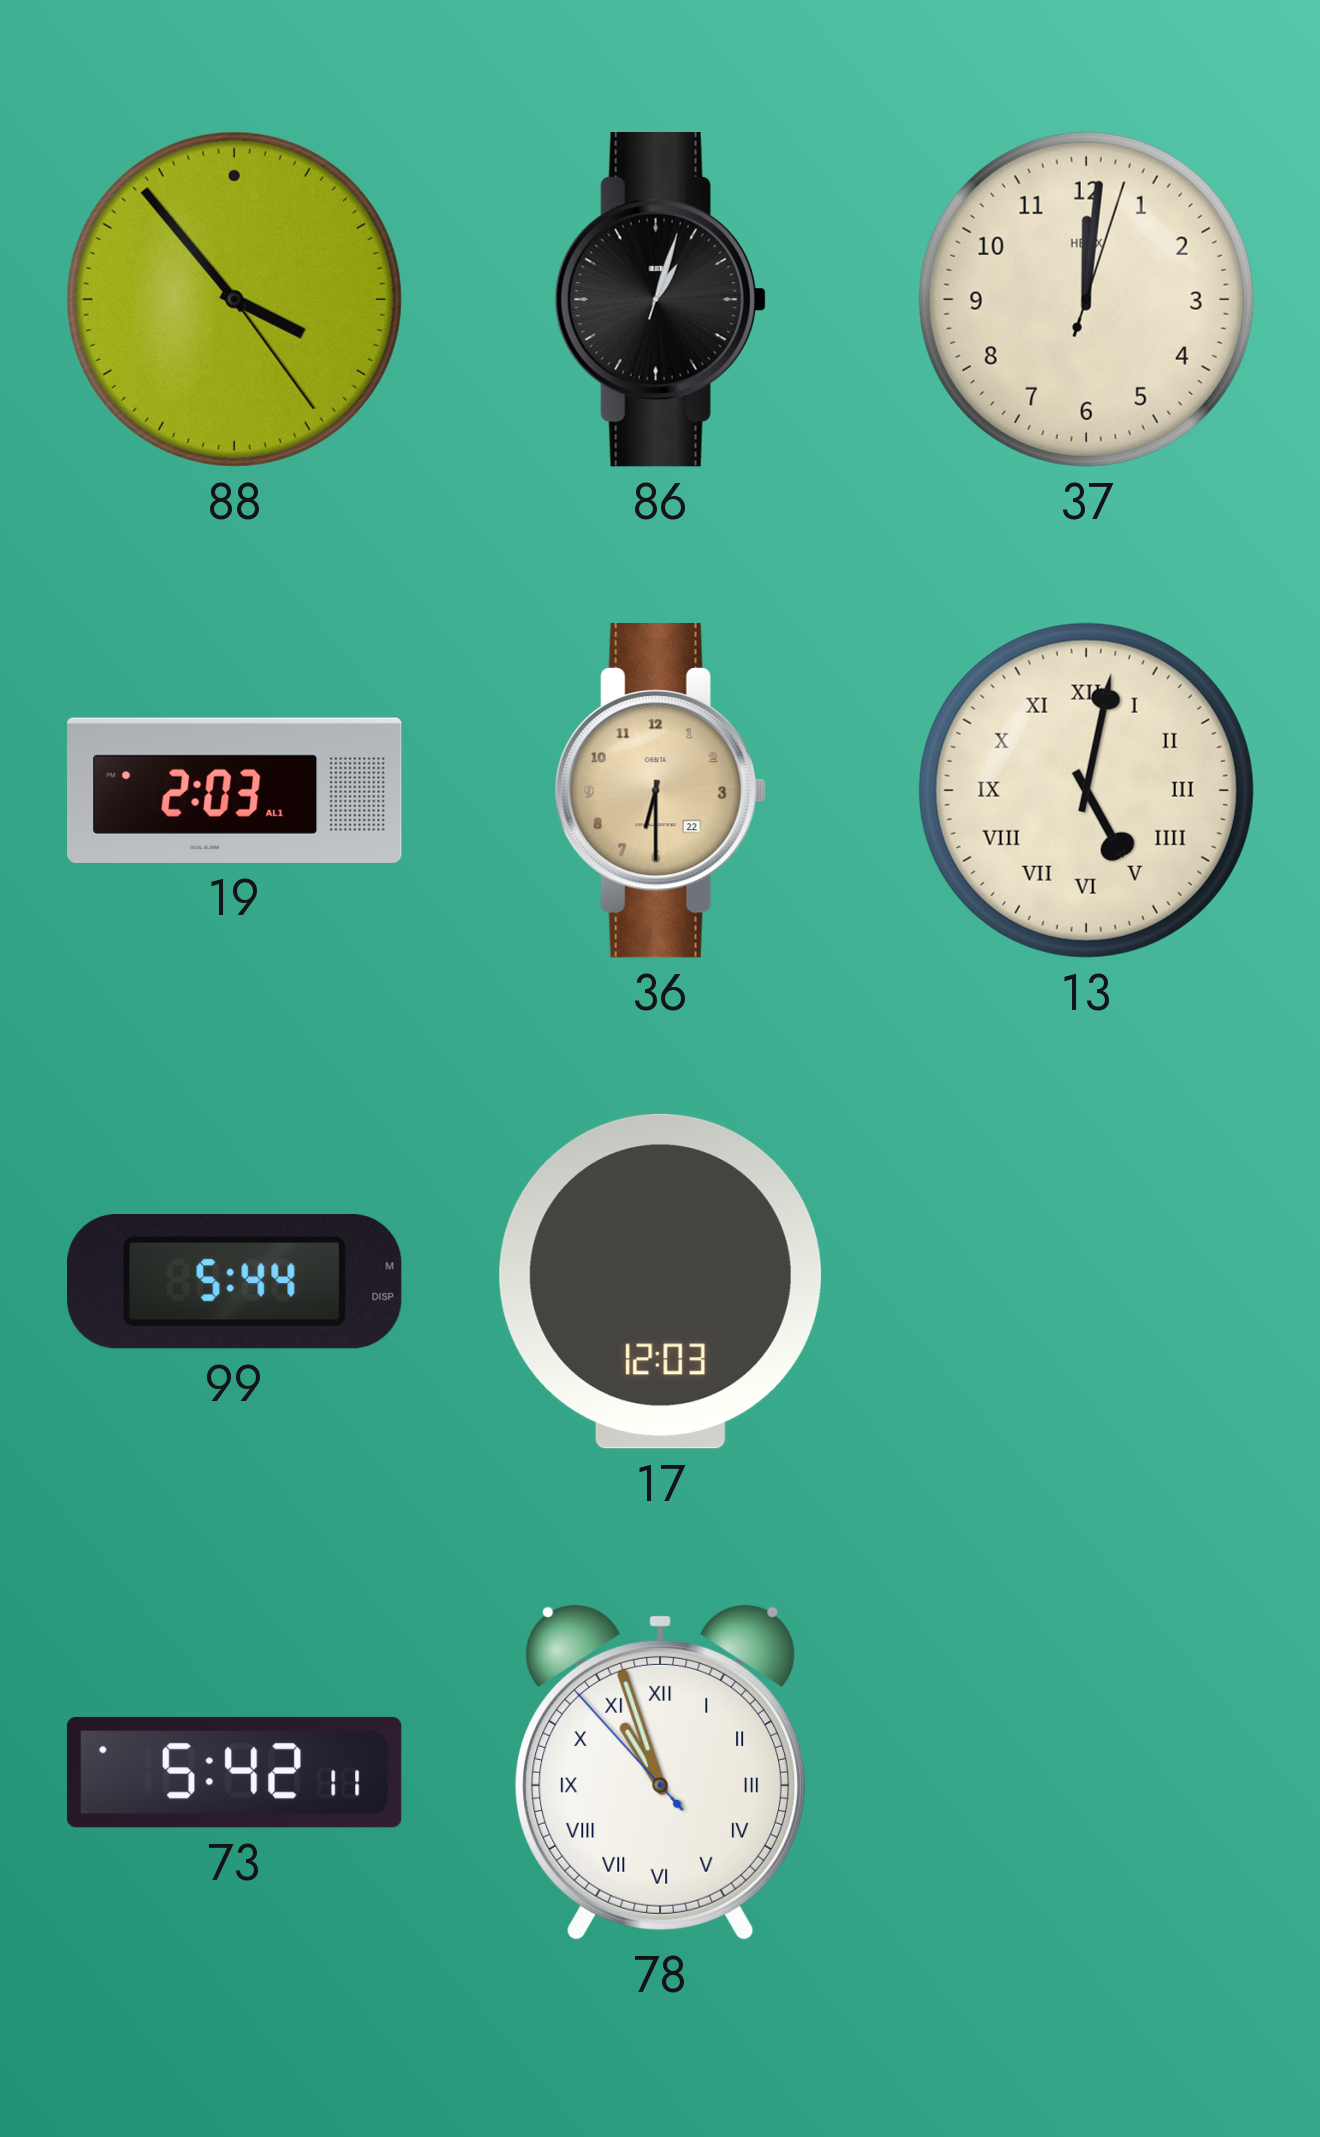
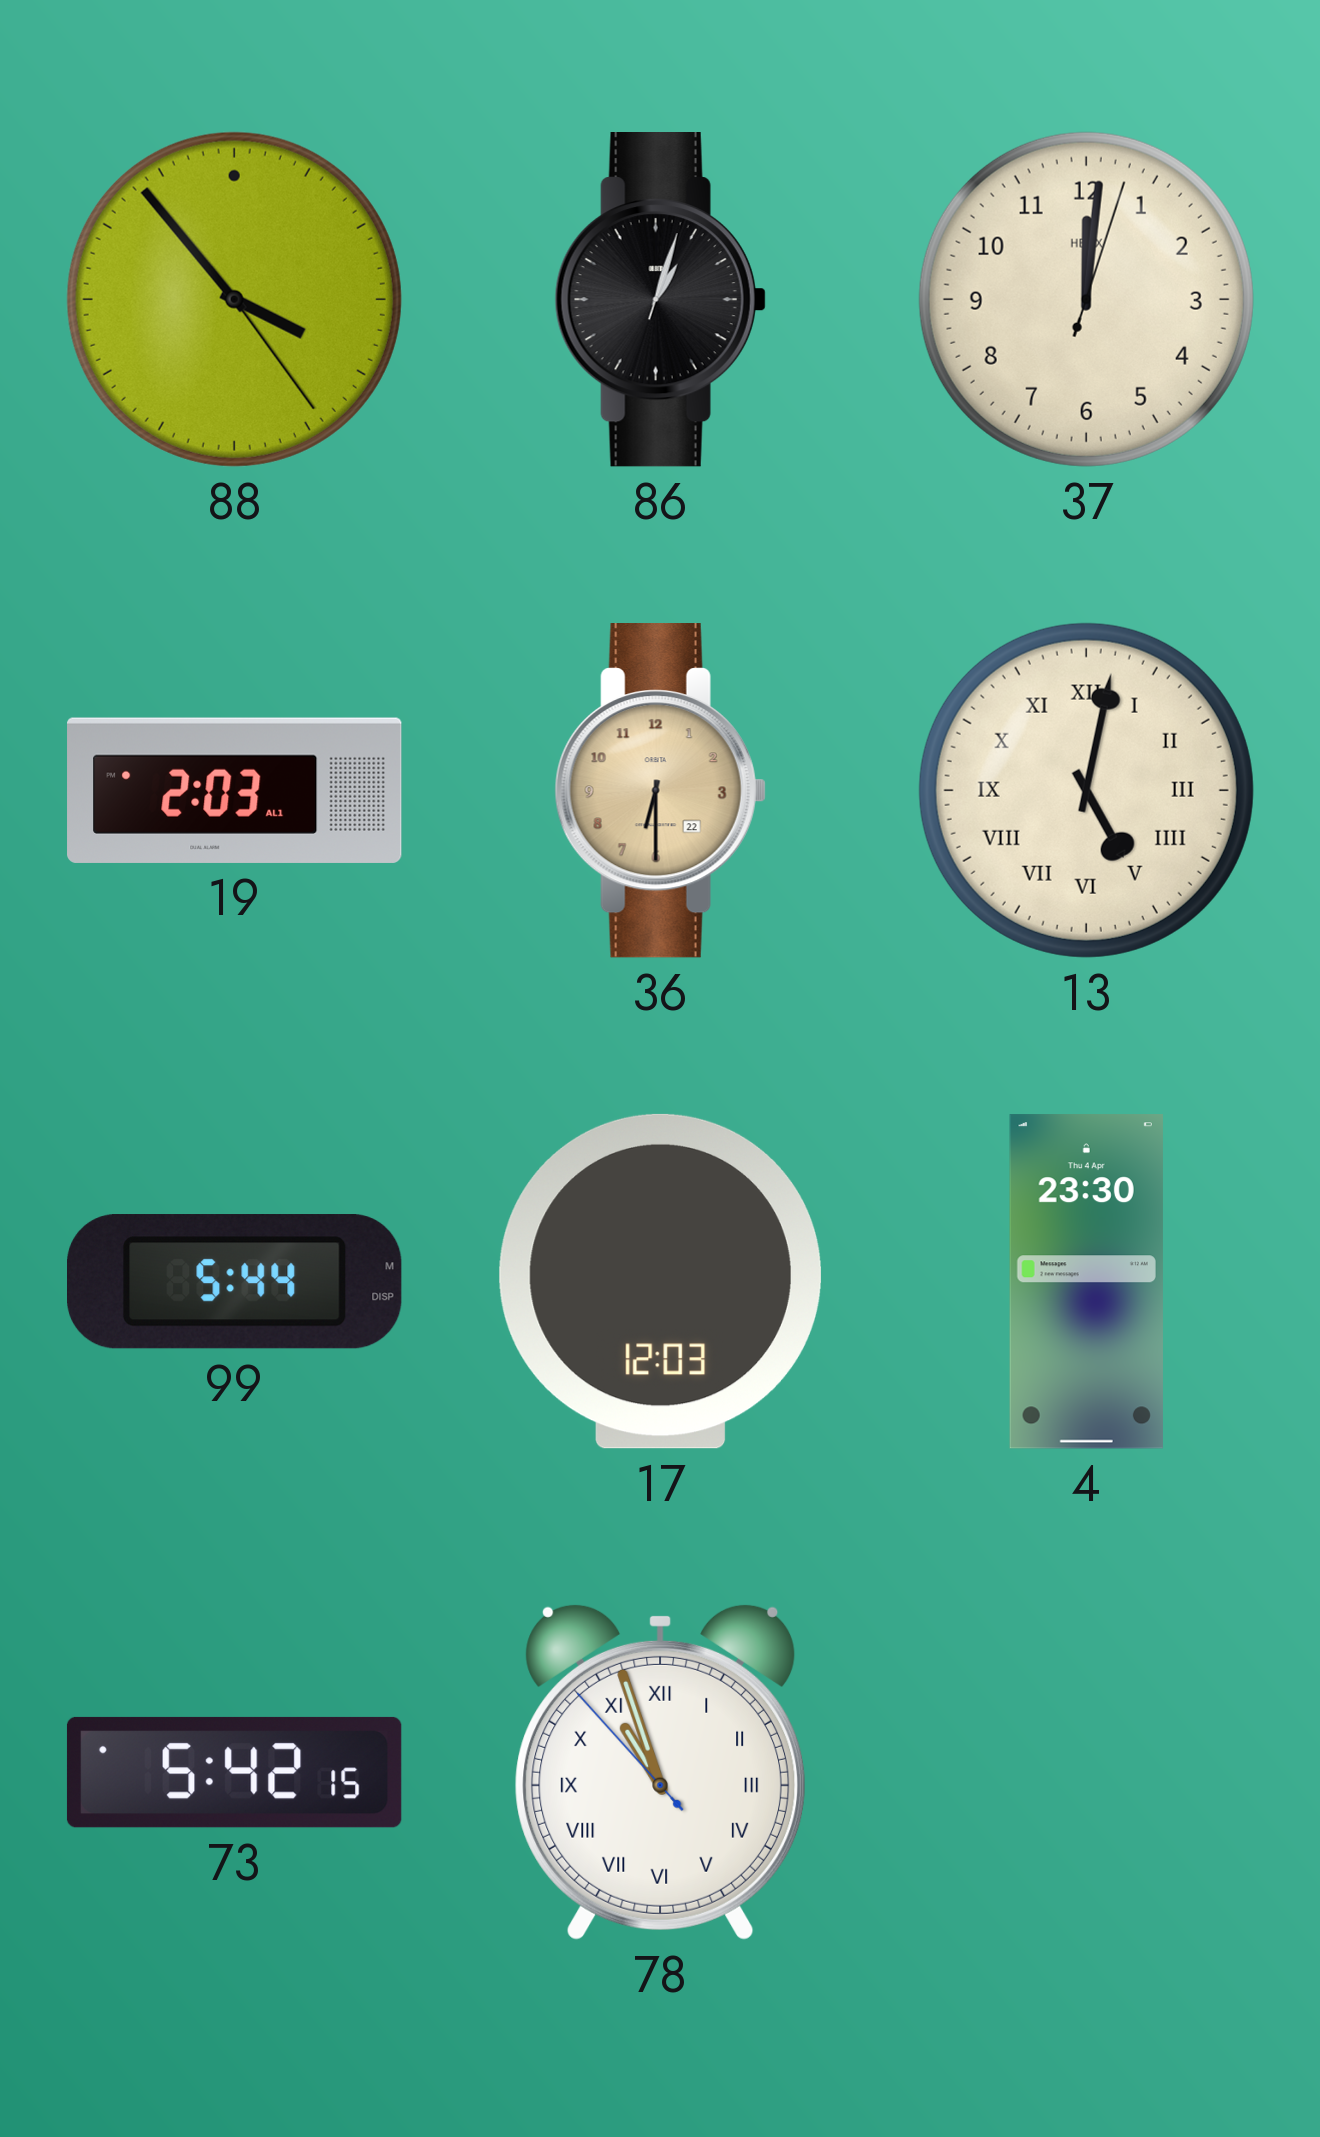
4: none -> 23:30
73: 5:42:11 -> 5:42:15
